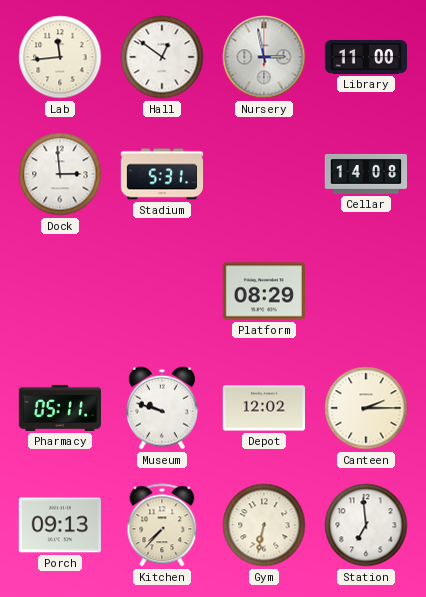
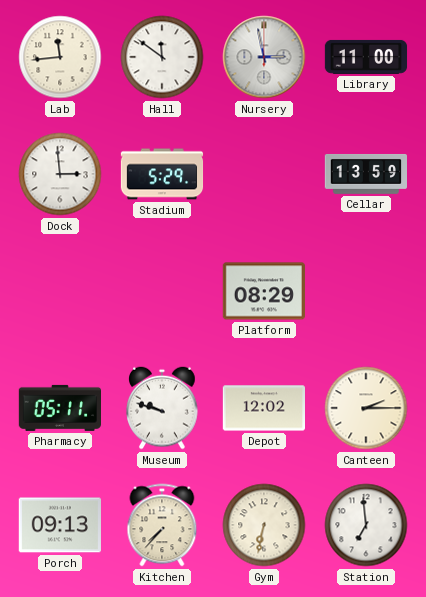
Hall: 12:51 -> 11:51
Stadium: 5:31 -> 5:29
Cellar: 14:08 -> 13:59
